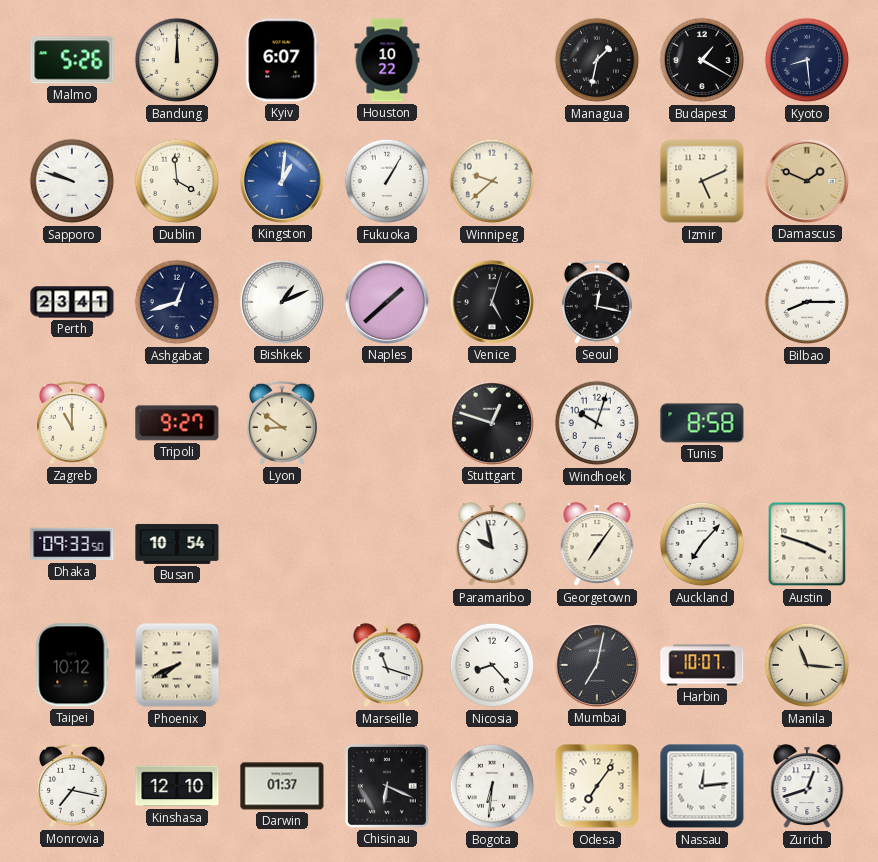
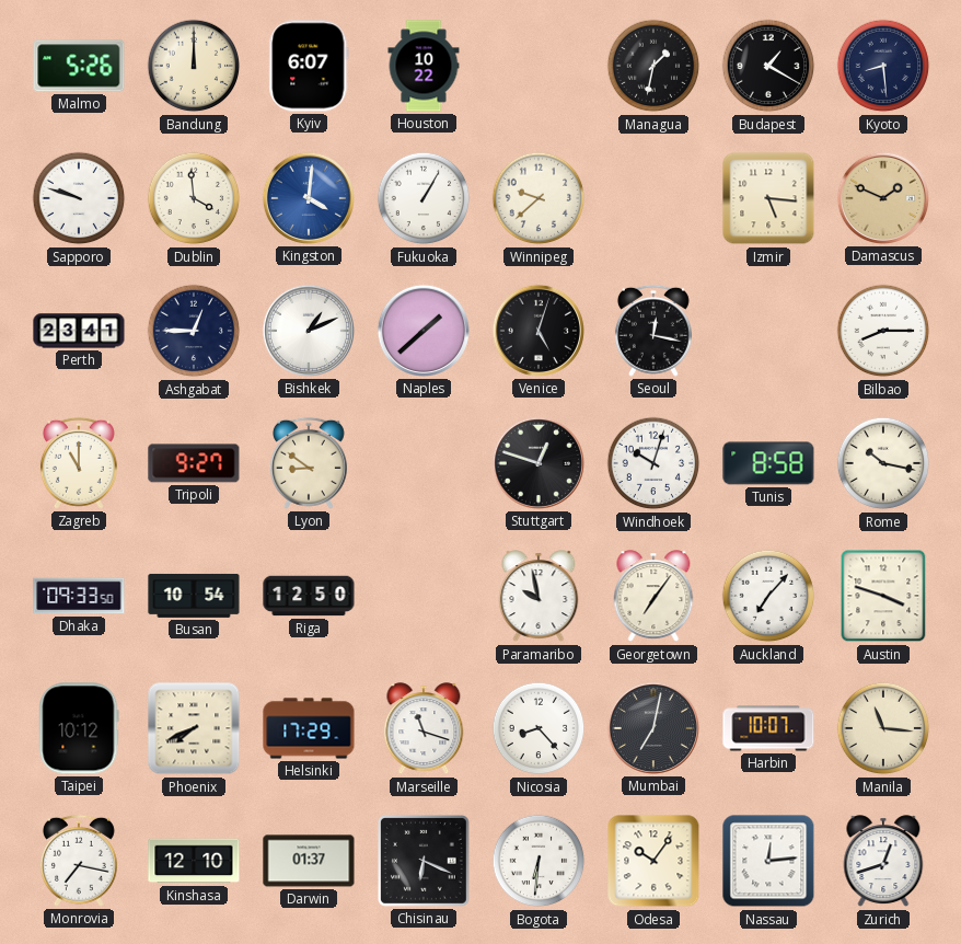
Kingston: 1:01 -> 4:01
Izmir: 5:11 -> 5:16
Ashgabat: 12:42 -> 12:45
Rome: none -> 10:17
Riga: none -> 12:50
Helsinki: none -> 17:29
Odesa: 7:06 -> 10:06
